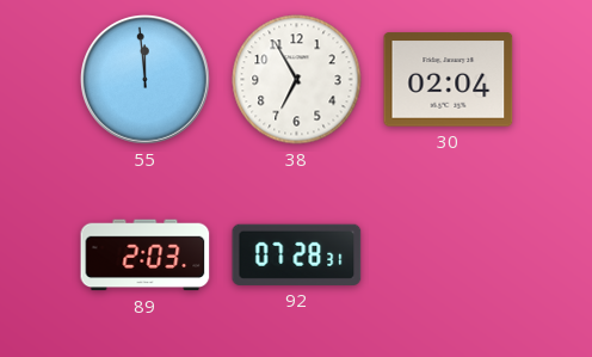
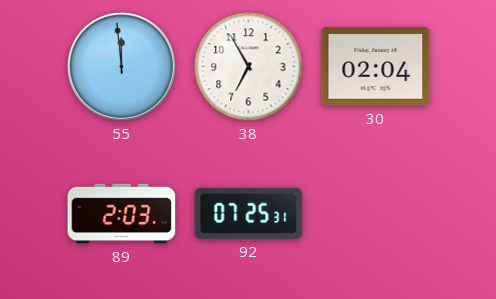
92: 07:28 -> 07:25
